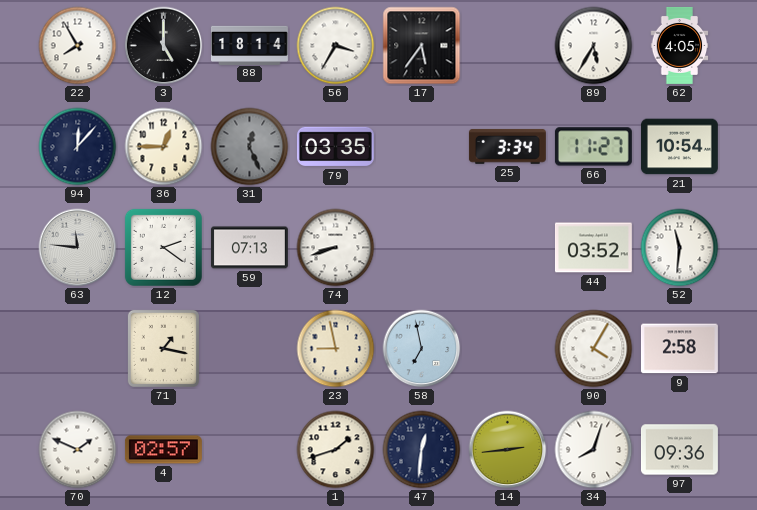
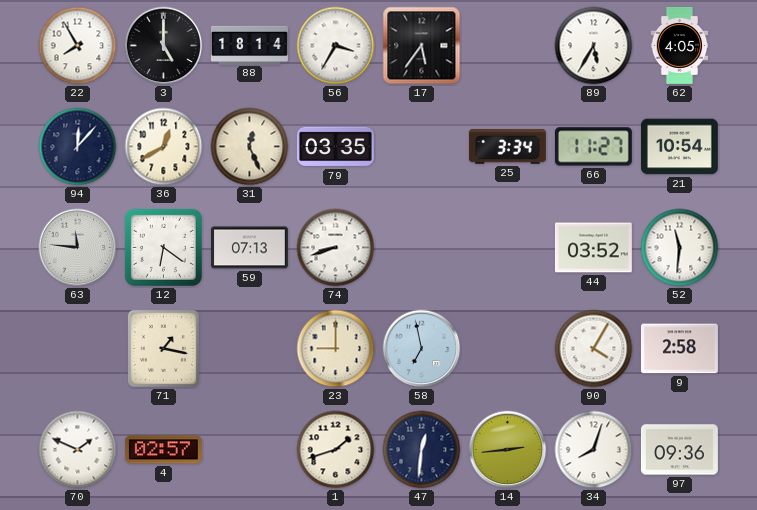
36: 12:45 -> 12:40
31 dial: grey -> cream
12: 2:21 -> 6:21
23: 8:58 -> 9:00
